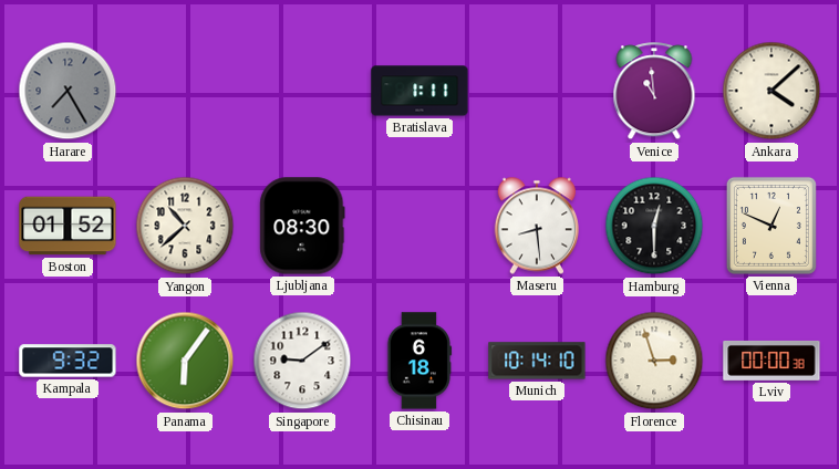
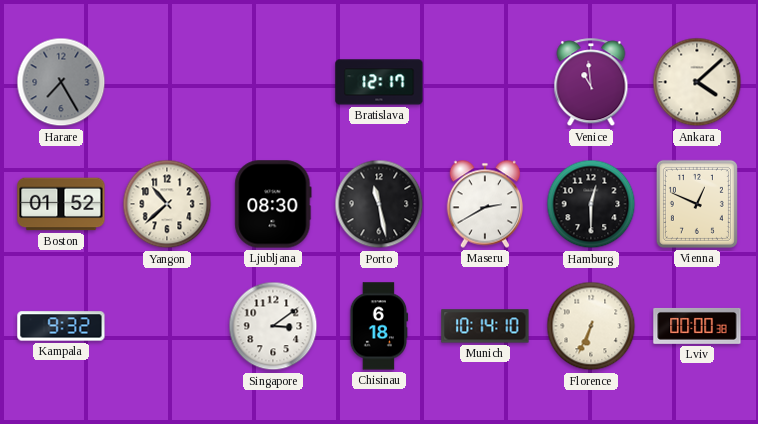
Bratislava: 1:11 -> 12:17
Porto: none -> 11:28
Maseru: 8:29 -> 2:40
Panama: 6:06 -> none
Singapore: 9:09 -> 3:09
Florence: 2:57 -> 6:34
